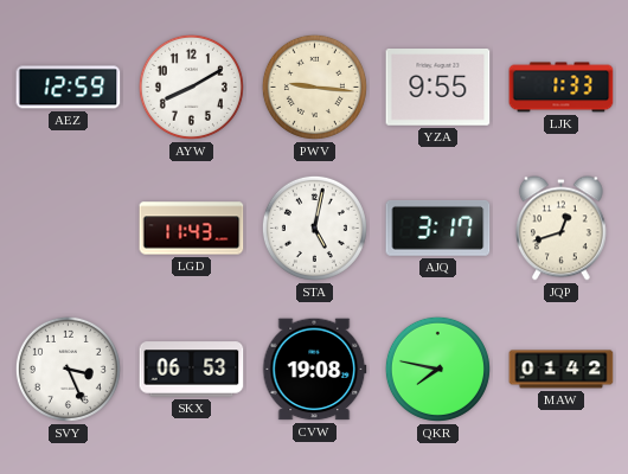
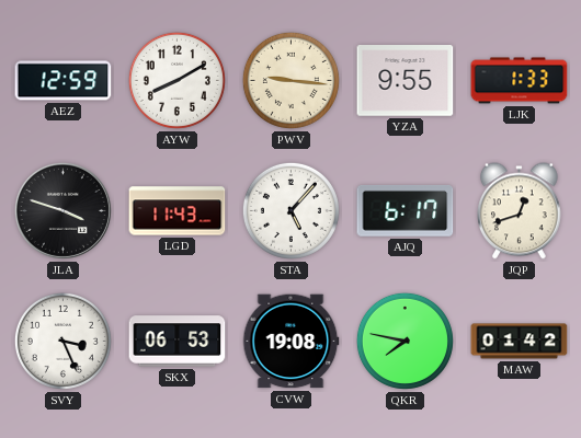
JLA: none -> 3:48
STA: 5:02 -> 5:07
AJQ: 3:17 -> 6:17
